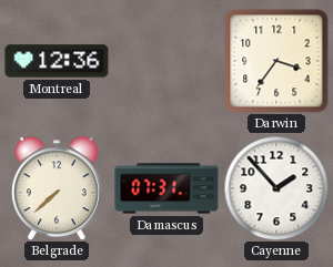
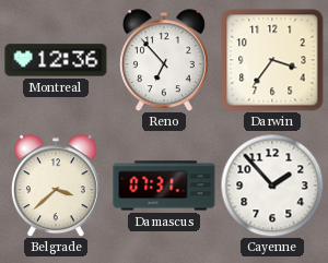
Reno: none -> 6:53
Belgrade: 7:38 -> 3:38
